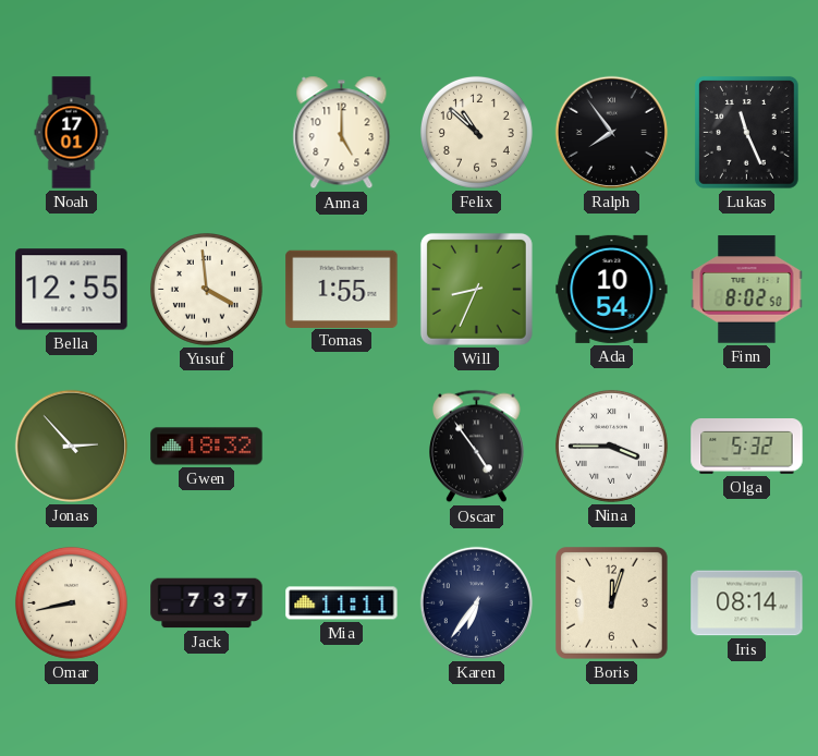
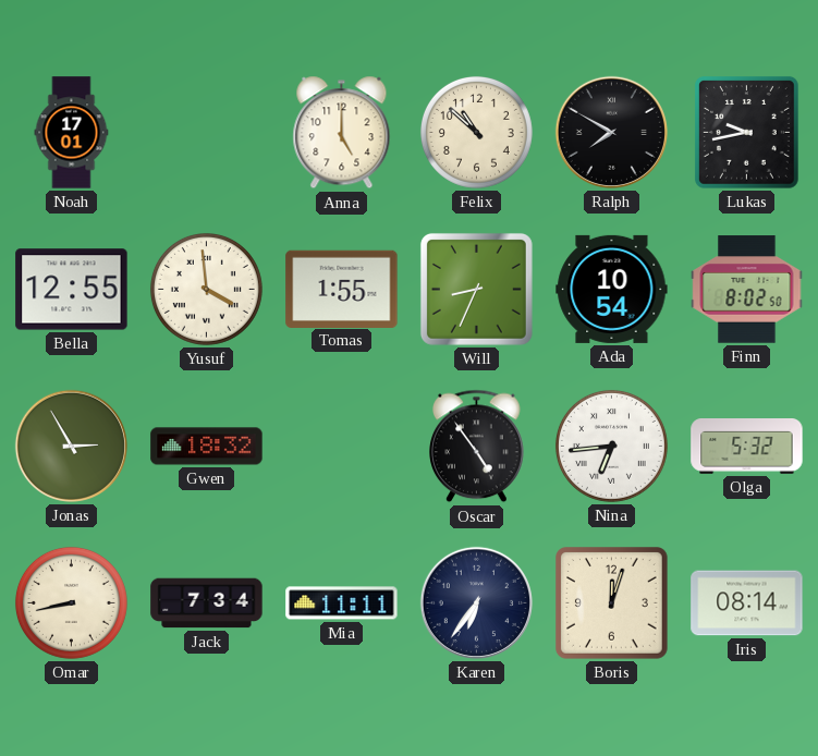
Ralph: 7:54 -> 7:50
Lukas: 11:26 -> 9:43
Jonas: 2:53 -> 2:55
Nina: 3:45 -> 6:44
Jack: 7:37 -> 7:34
